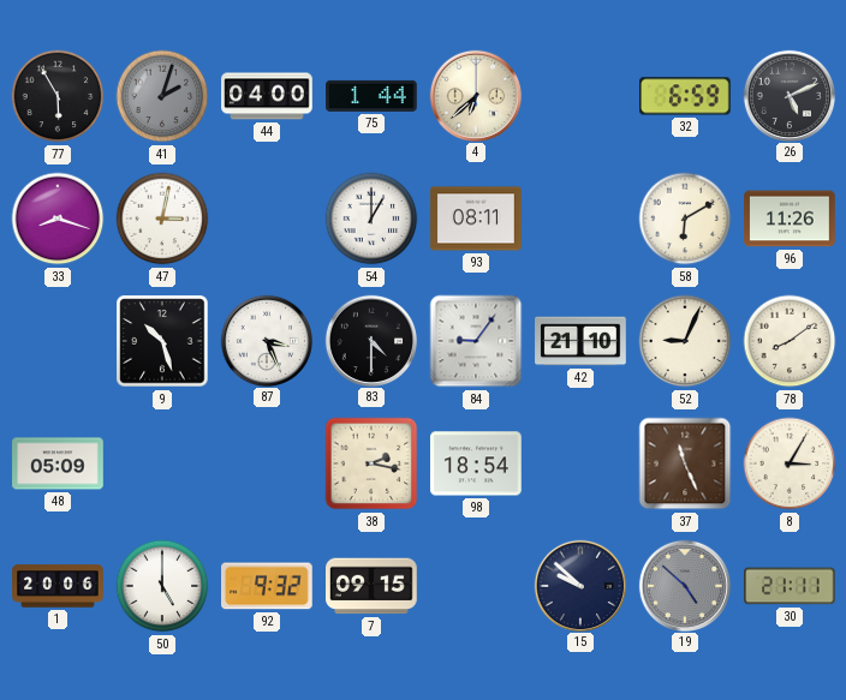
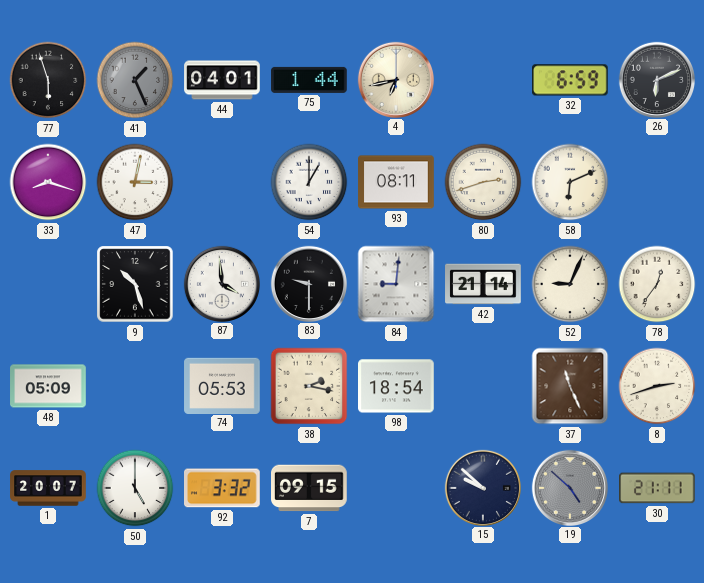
77: 5:55 -> 5:57
41: 2:03 -> 1:26
44: 04:00 -> 04:01
4: 6:38 -> 6:43
26: 5:11 -> 6:11
80: none -> 2:42
58: 6:10 -> 6:11
96: 11:26 -> none
87: 3:26 -> 3:59
83: 4:30 -> 9:30
84: 9:06 -> 9:01
42: 21:10 -> 21:14
78: 8:09 -> 12:36
74: none -> 05:53
8: 3:05 -> 2:42
1: 20:06 -> 20:07
92: 9:32 -> 3:32
